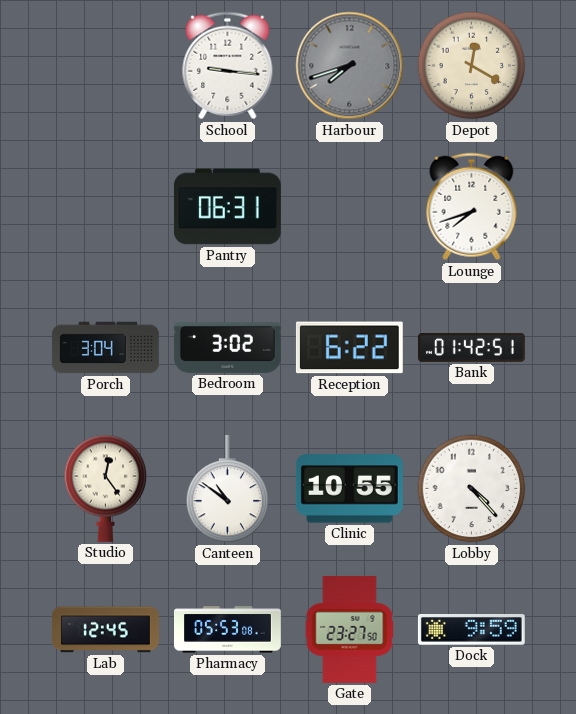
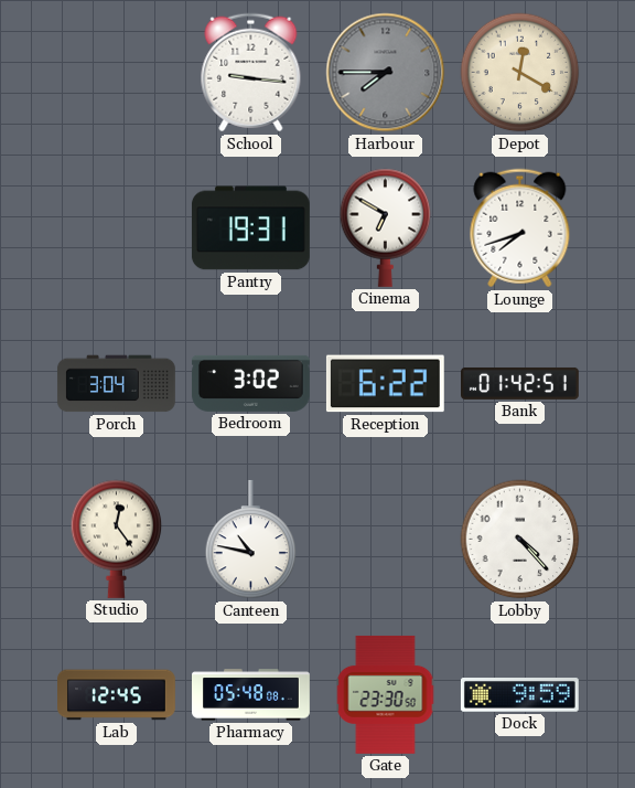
Harbour: 7:42 -> 7:45
Pantry: 06:31 -> 19:31
Cinema: none -> 6:50
Canteen: 10:51 -> 10:47
Clinic: 10:55 -> none
Pharmacy: 05:53 -> 05:48
Gate: 23:27 -> 23:30
